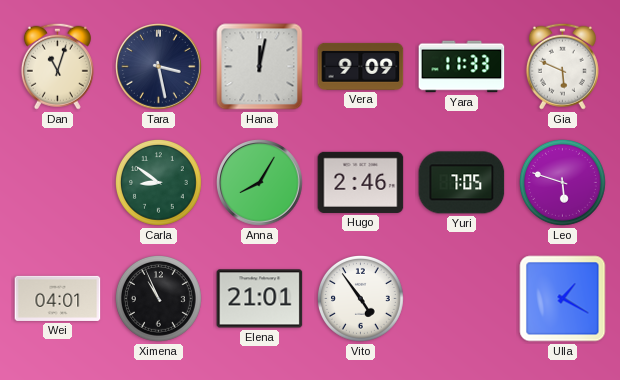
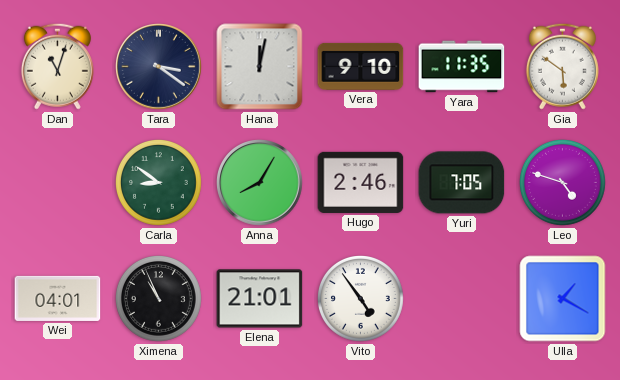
Tara: 3:28 -> 3:21
Vera: 9:09 -> 9:10
Yara: 11:33 -> 11:35
Gia: 5:49 -> 5:51
Leo: 5:48 -> 4:48
